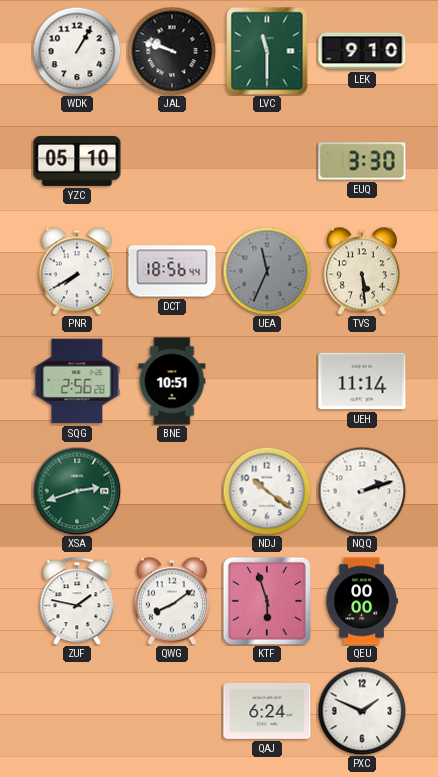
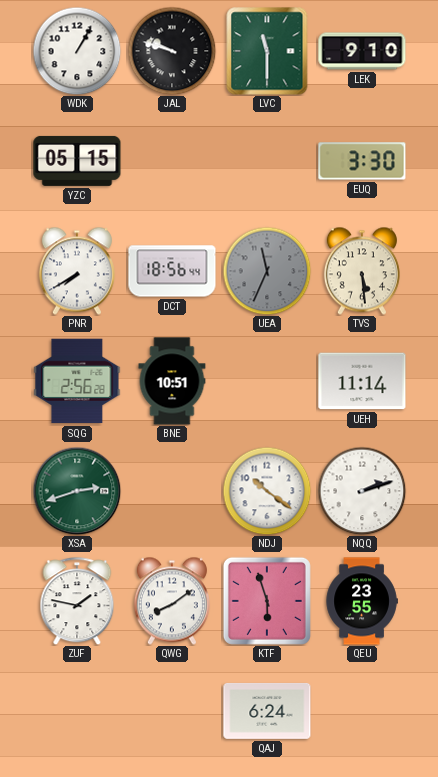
YZC: 05:10 -> 05:15
QEU: 00:00 -> 23:55
PXC: 1:49 -> none
